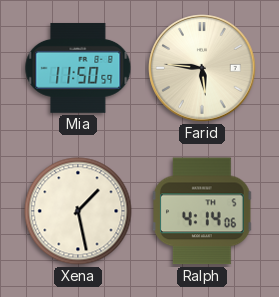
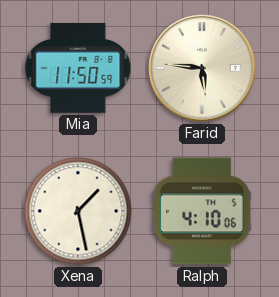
Ralph: 4:14 -> 4:10
